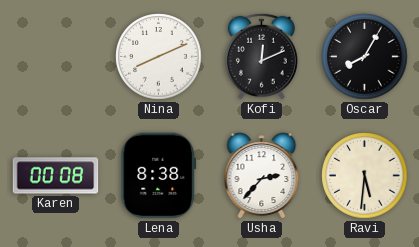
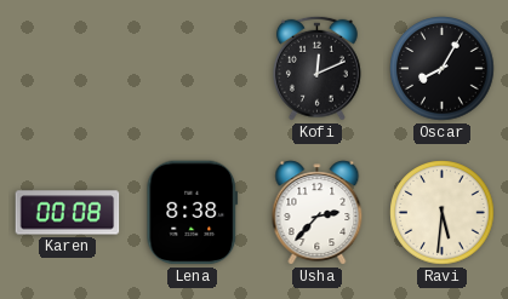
Nina: 8:11 -> none
